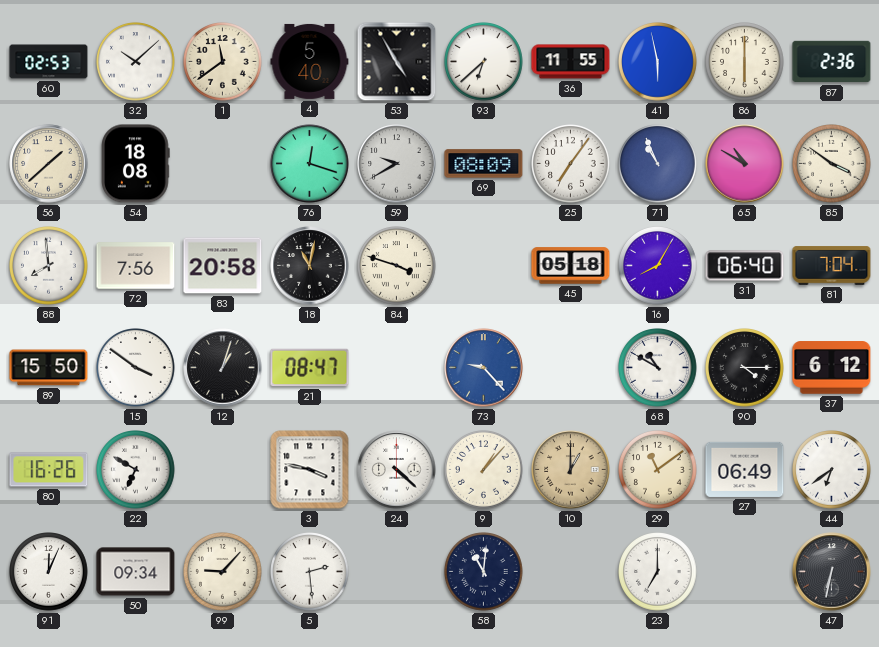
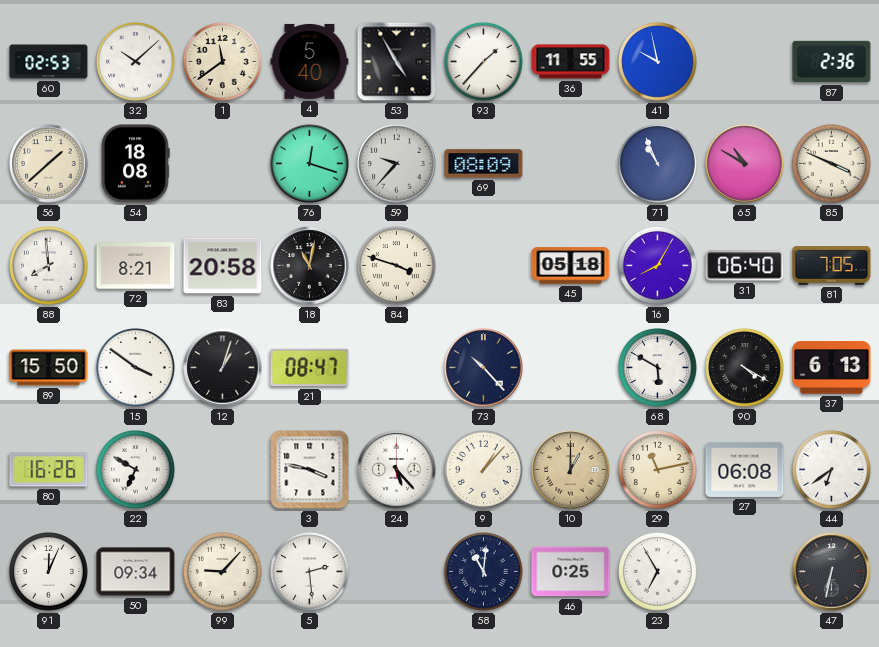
93: 6:38 -> 1:37
41: 5:58 -> 9:58
86: 6:00 -> none
59: 9:40 -> 9:37
25: 7:06 -> none
85: 3:51 -> 3:49
72: 7:56 -> 8:21
81: 7:04 -> 7:05
73: 9:23 -> 10:23
73 dial: blue -> navy
68: 10:50 -> 5:50
90: 4:15 -> 4:20
37: 6:12 -> 6:13
24: 4:22 -> 5:23
29: 11:09 -> 11:13
27: 06:49 -> 06:08
46: none -> 0:25
23: 7:00 -> 6:55
